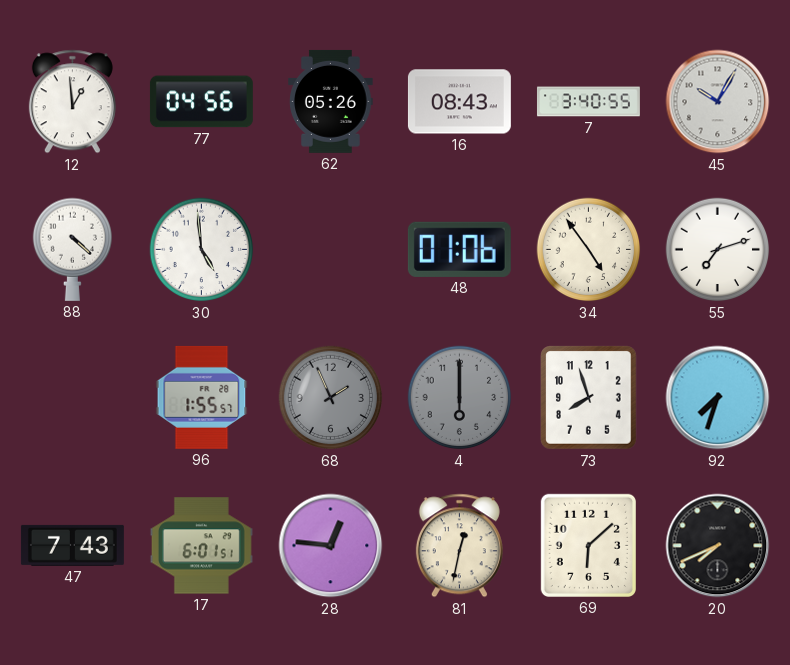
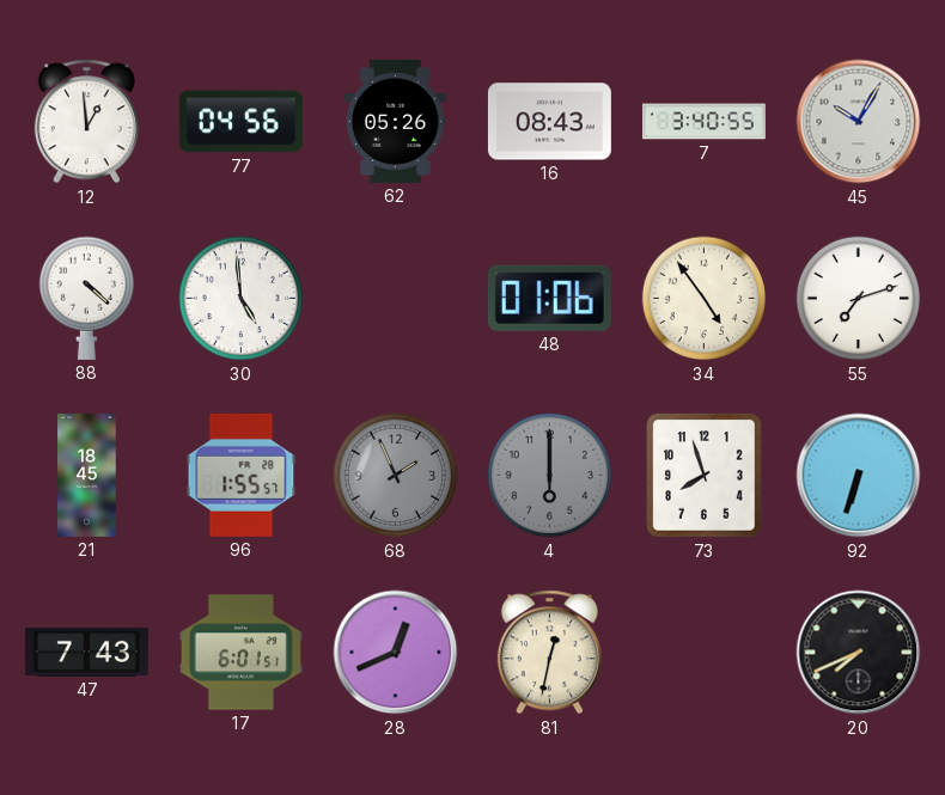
21: none -> 18:45
92: 7:33 -> 6:33
28: 12:46 -> 12:41
69: 6:08 -> none
